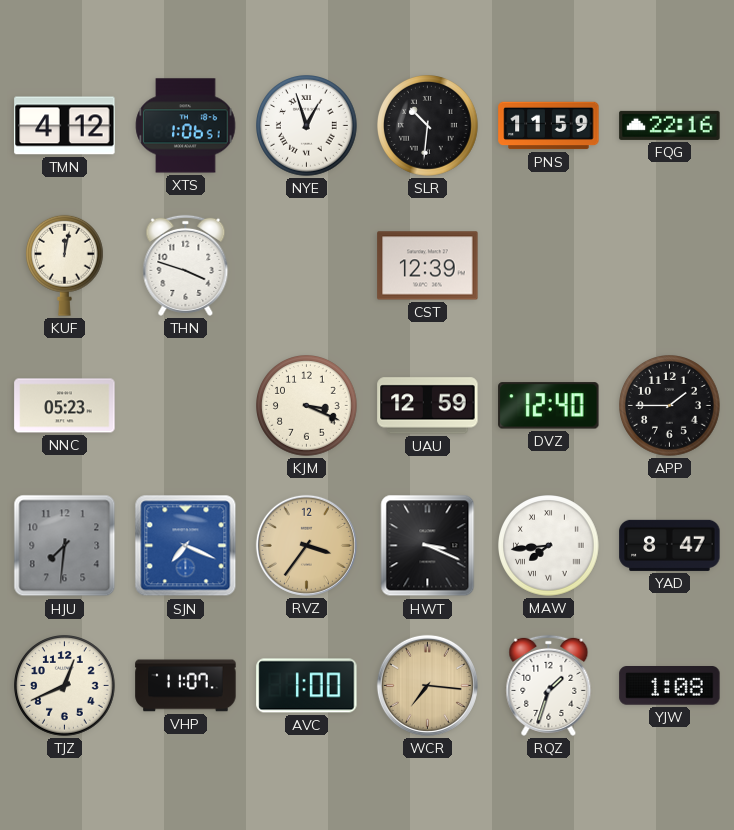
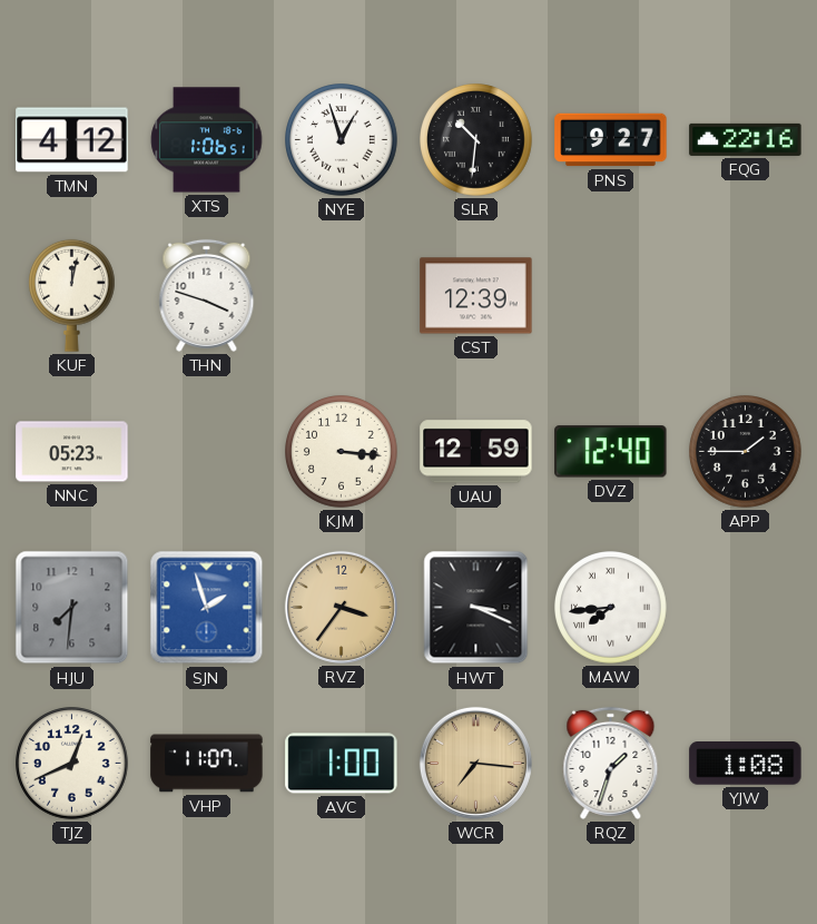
PNS: 11:59 -> 9:27
KJM: 3:19 -> 3:16
SJN: 7:19 -> 1:57
YAD: 8:47 -> none
